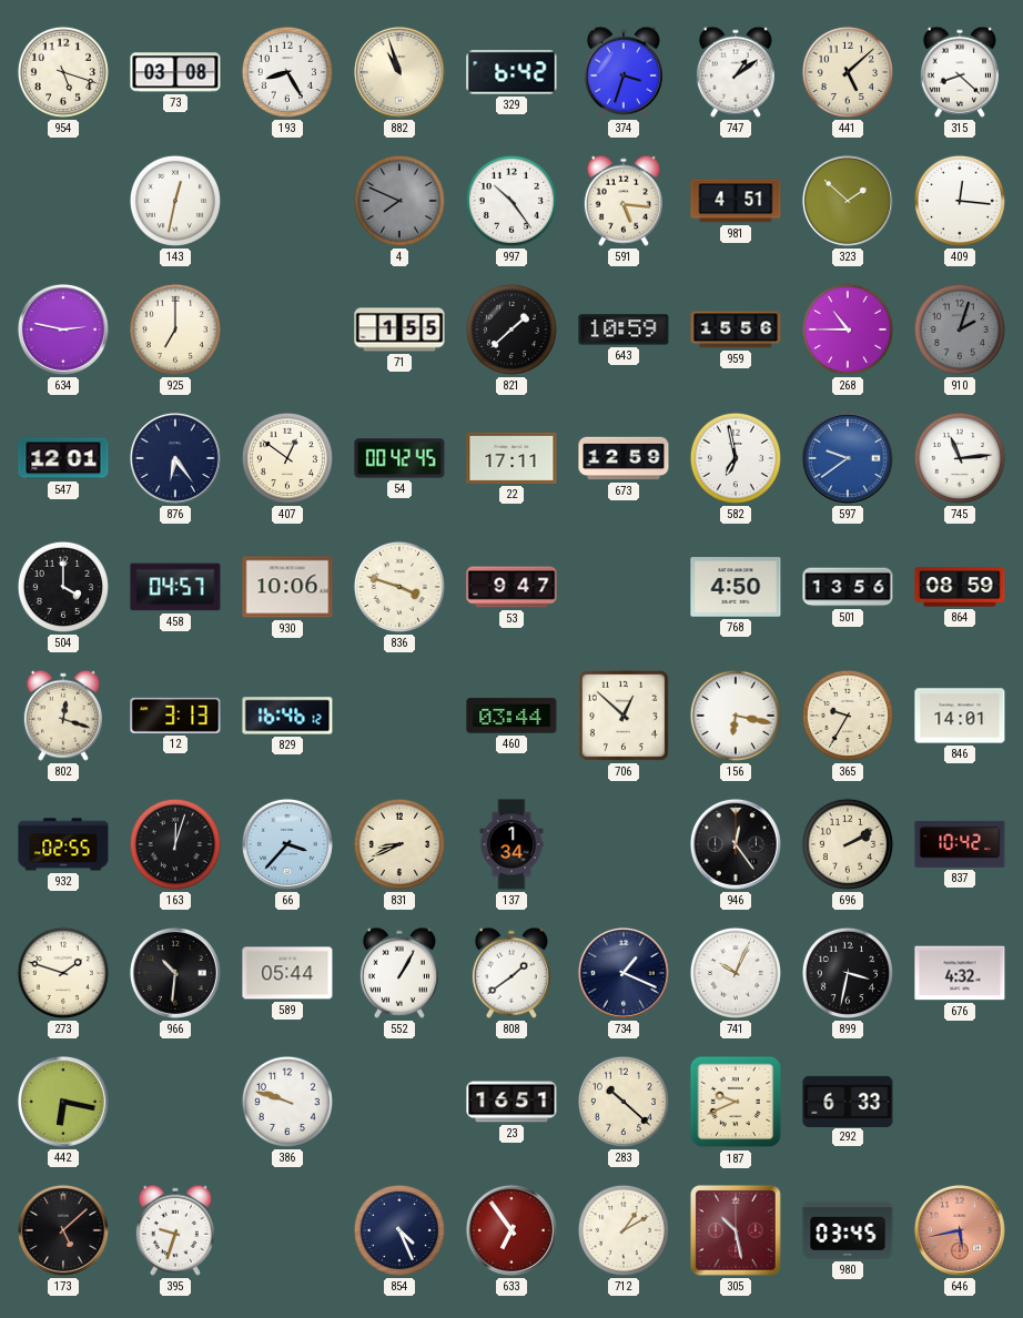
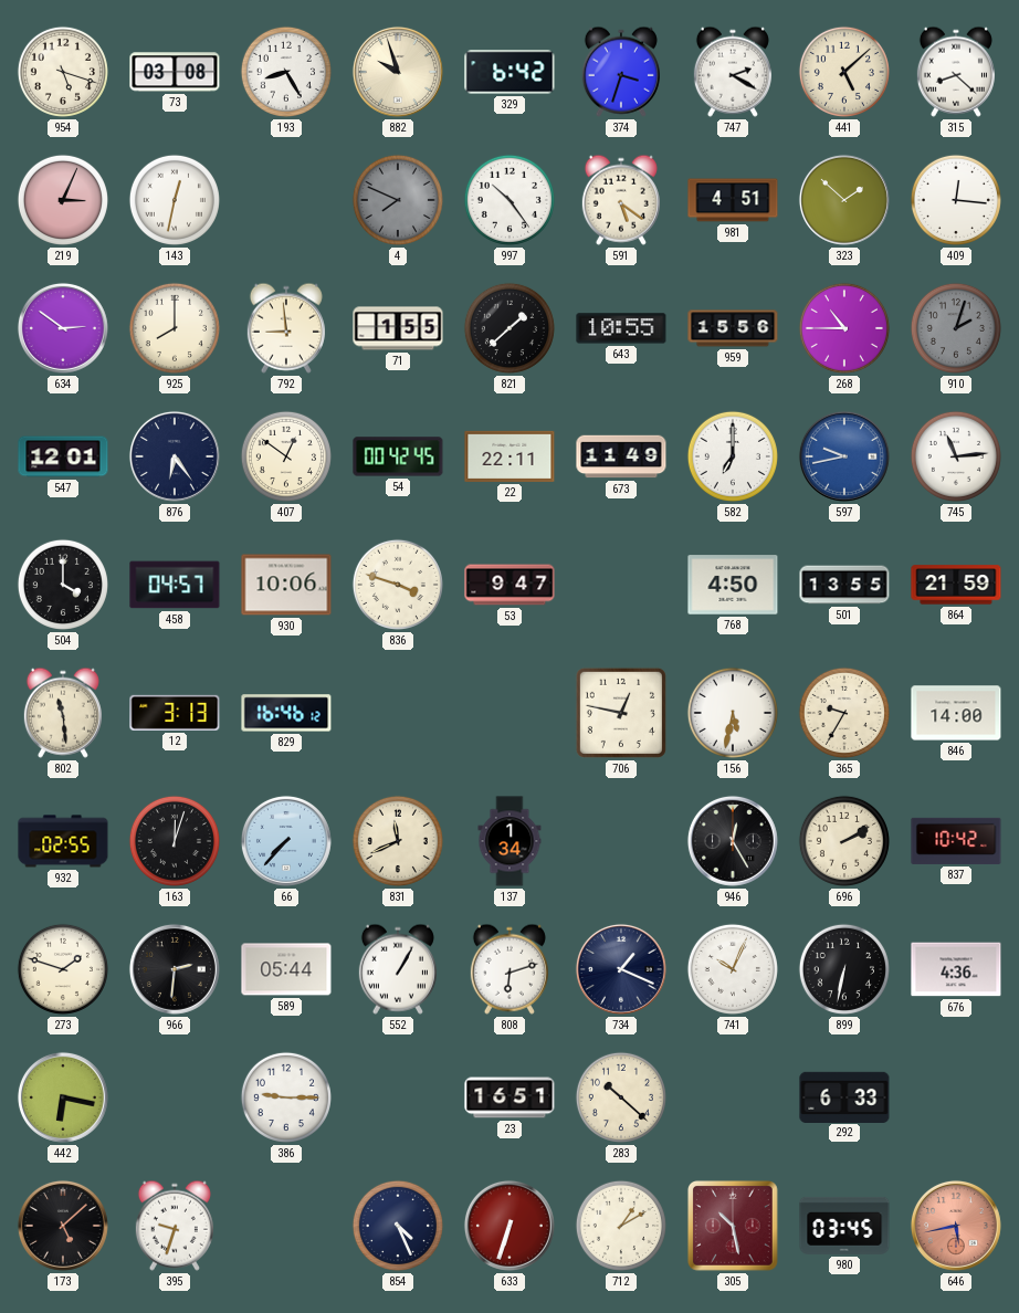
882: 10:57 -> 9:57
747: 1:09 -> 2:20
219: none -> 3:04
591: 5:16 -> 5:21
634: 2:47 -> 2:51
925: 7:00 -> 8:00
792: none -> 8:59
643: 10:59 -> 10:55
22: 17:11 -> 22:11
673: 12:59 -> 11:49
582: 6:58 -> 7:00
597: 9:39 -> 9:43
501: 13:56 -> 13:55
864: 08:59 -> 21:59
802: 12:18 -> 11:29
460: 03:44 -> none
706: 12:52 -> 12:47
156: 6:17 -> 5:32
846: 14:01 -> 14:00
66: 3:37 -> 7:37
831: 8:41 -> 11:41
946: 12:24 -> 12:25
966: 10:31 -> 2:31
808: 1:39 -> 6:12
899: 3:32 -> 6:32
676: 4:32 -> 4:36
386: 9:48 -> 9:15
187: 9:41 -> none
633: 6:54 -> 6:33
